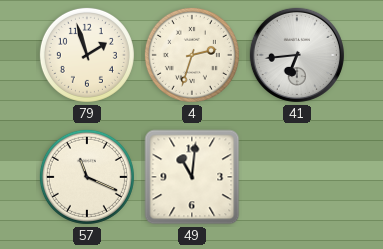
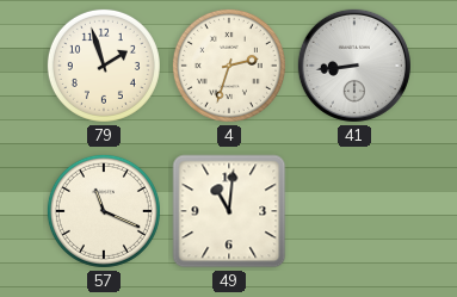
41: 6:44 -> 8:44
